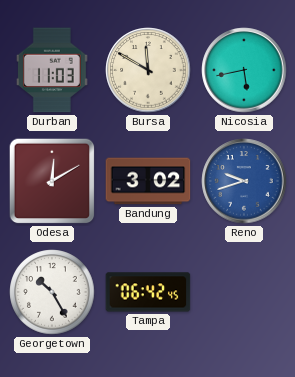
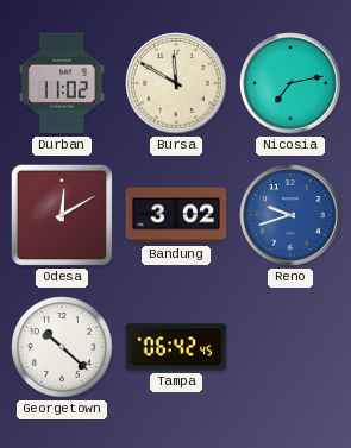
Durban: 11:03 -> 11:02
Nicosia: 5:43 -> 7:13
Georgetown: 10:25 -> 10:22
